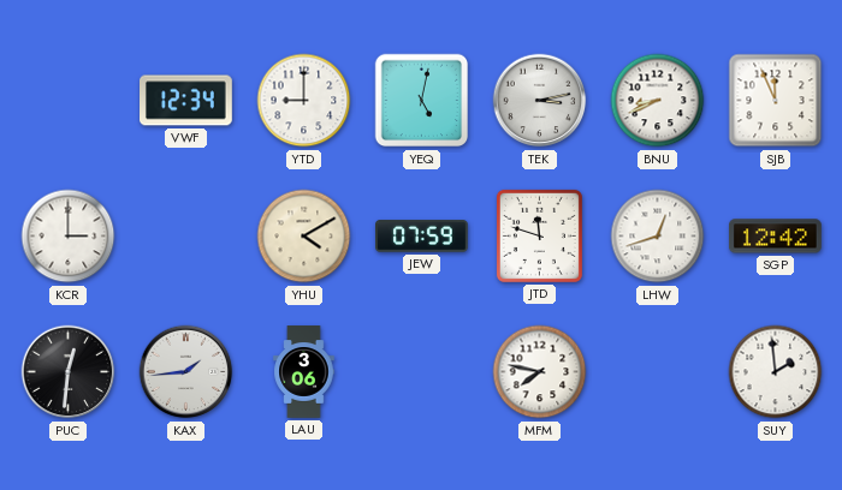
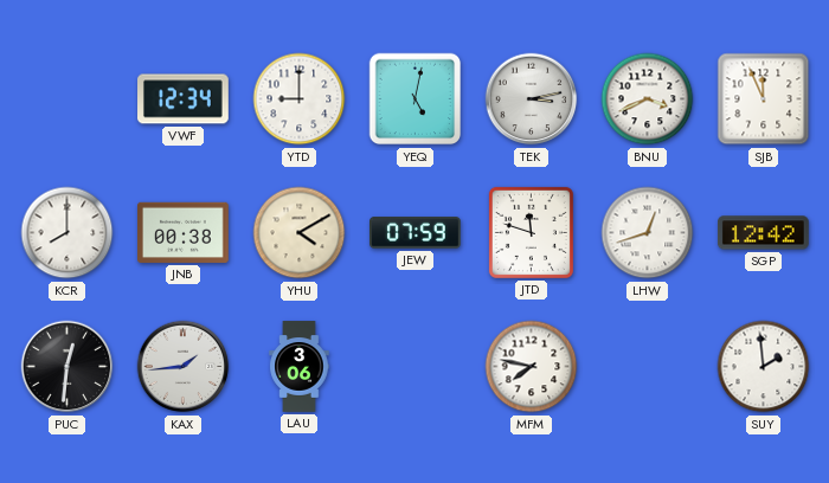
BNU: 8:41 -> 3:41
KCR: 3:00 -> 8:00
JNB: none -> 00:38
